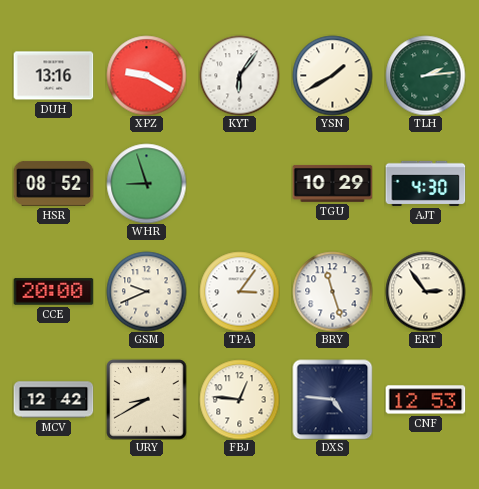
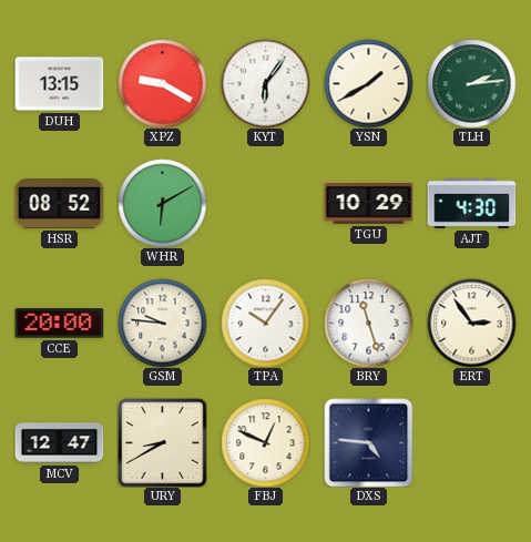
DUH: 13:16 -> 13:15
WHR: 8:57 -> 6:10
GSM: 9:41 -> 9:46
TPA: 3:06 -> 10:06
MCV: 12:42 -> 12:47
FBJ: 12:46 -> 12:49
CNF: 12:53 -> none
